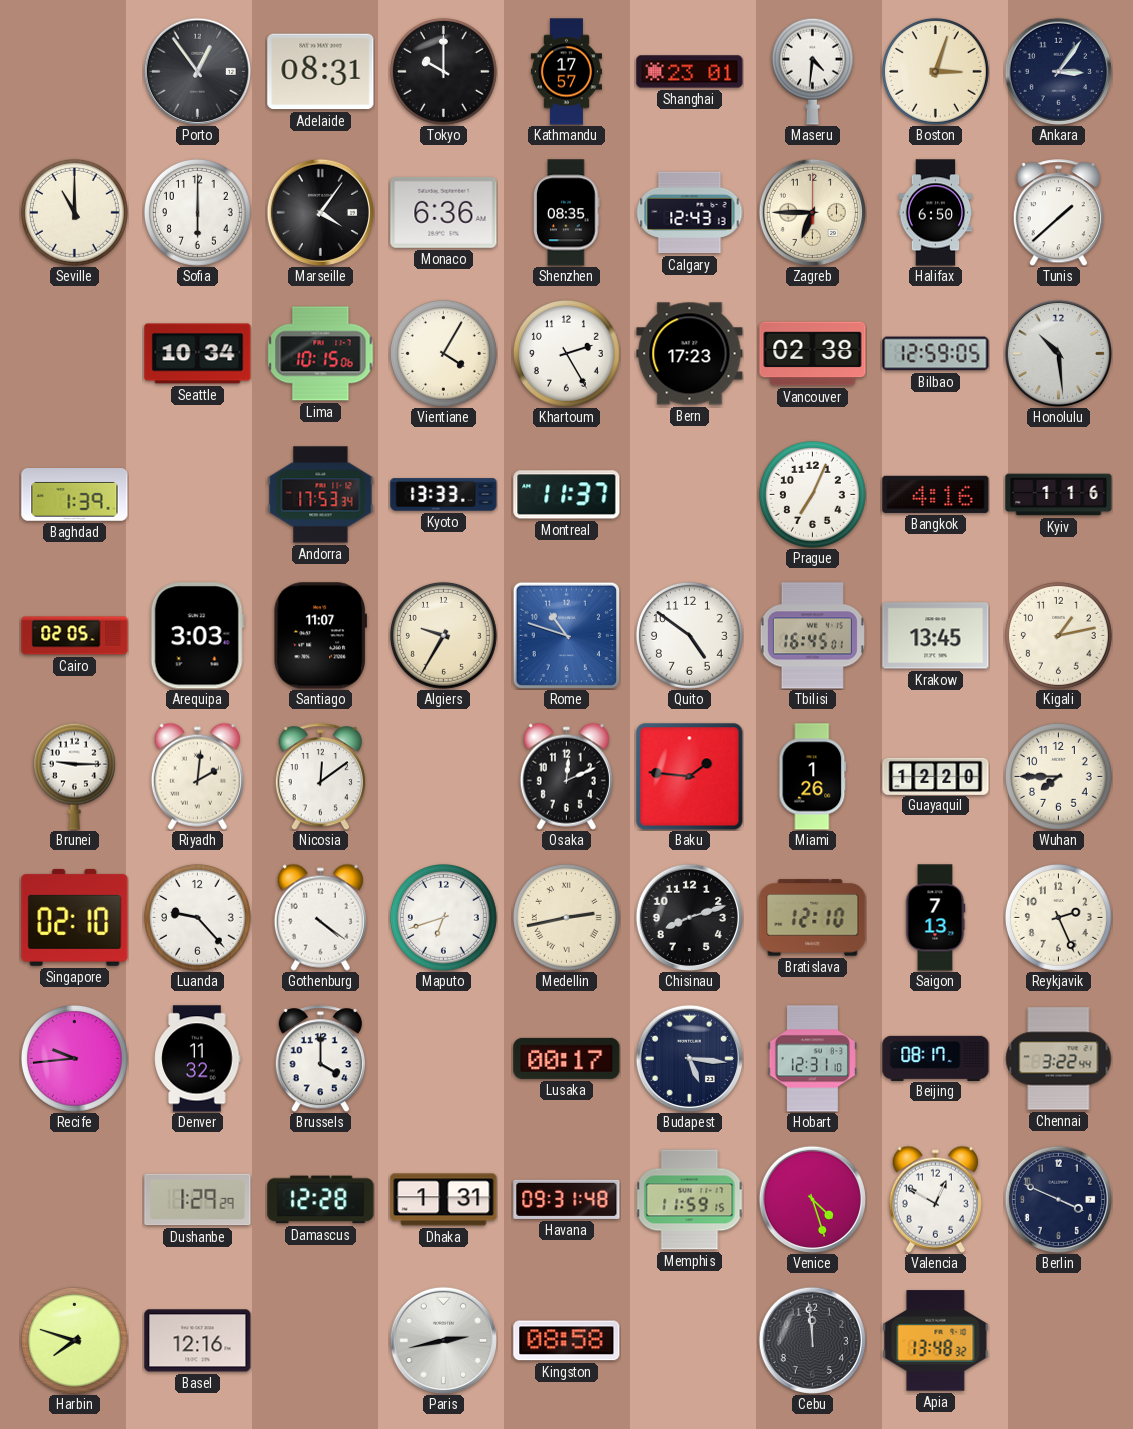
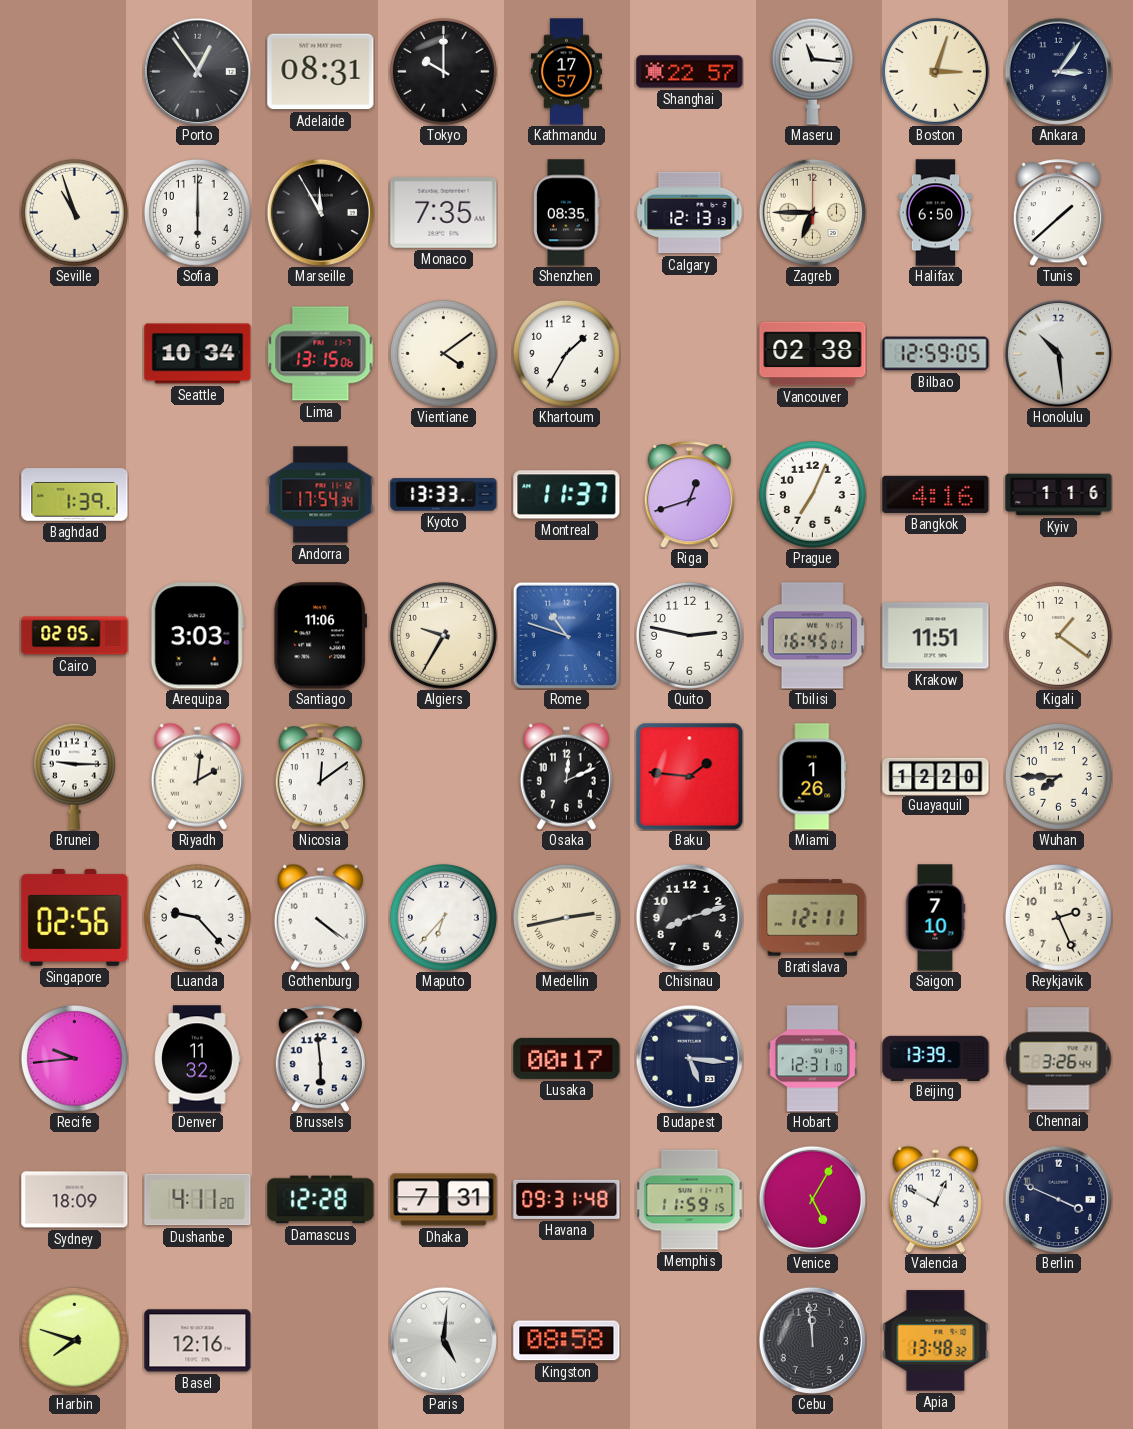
Shanghai: 23:01 -> 22:57
Maseru: 4:31 -> 11:16
Seville: 11:00 -> 10:57
Marseille: 4:06 -> 11:55
Monaco: 6:36 -> 7:35
Calgary: 12:43 -> 12:13
Lima: 10:15 -> 13:15
Vientiane: 4:05 -> 4:09
Khartoum: 2:25 -> 1:35
Bern: 17:23 -> none
Andorra: 17:53 -> 17:54
Riga: none -> 12:42
Santiago: 11:07 -> 11:06
Quito: 4:51 -> 2:47
Krakow: 13:45 -> 11:51
Kigali: 1:13 -> 1:21
Singapore: 02:10 -> 02:56
Maputo: 6:42 -> 6:37
Bratislava: 12:10 -> 12:11
Saigon: 7:13 -> 7:10
Brussels: 4:00 -> 5:59
Beijing: 08:17 -> 13:39
Chennai: 3:22 -> 3:26
Sydney: none -> 18:09
Dushanbe: 1:29 -> 4:11
Dhaka: 1:31 -> 7:31
Venice: 4:27 -> 5:05
Paris: 2:43 -> 5:01
